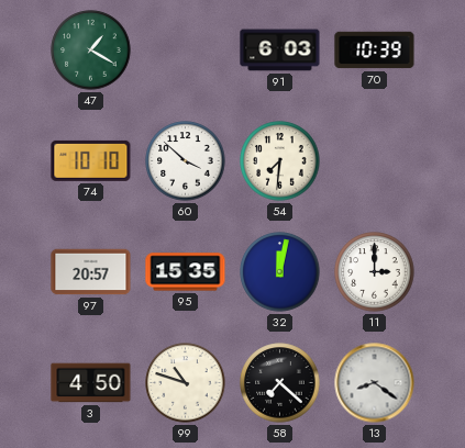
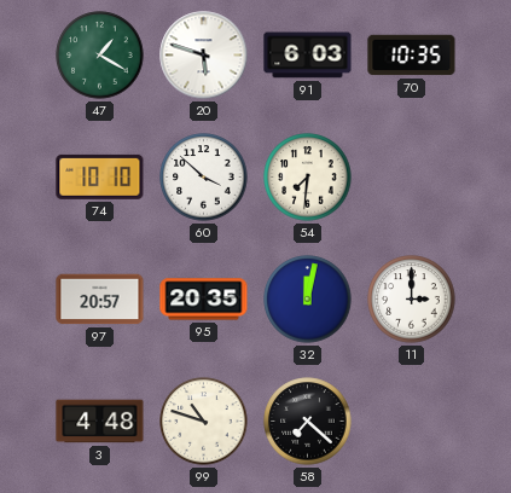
20: none -> 5:48
70: 10:39 -> 10:35
95: 15:35 -> 20:35
3: 4:50 -> 4:48
13: 8:21 -> none
